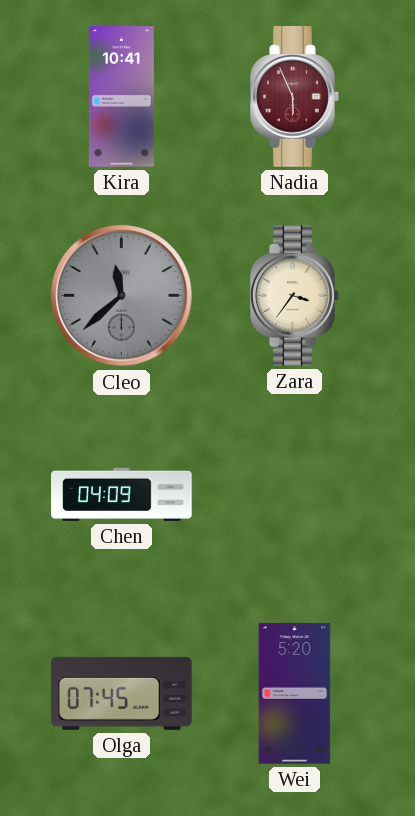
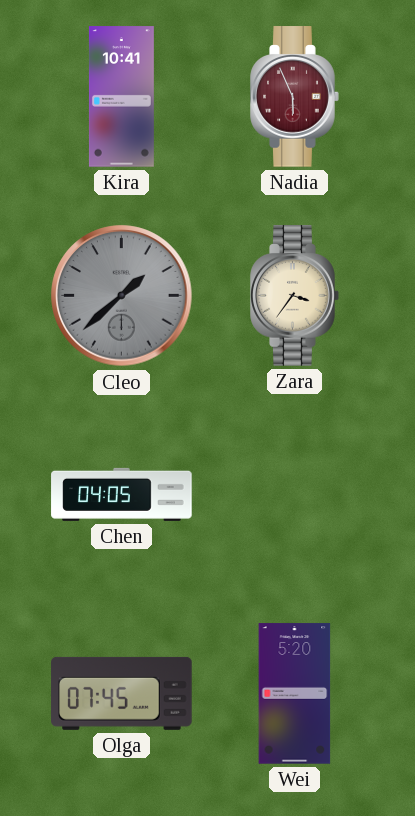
Cleo: 11:38 -> 1:38
Chen: 04:09 -> 04:05
